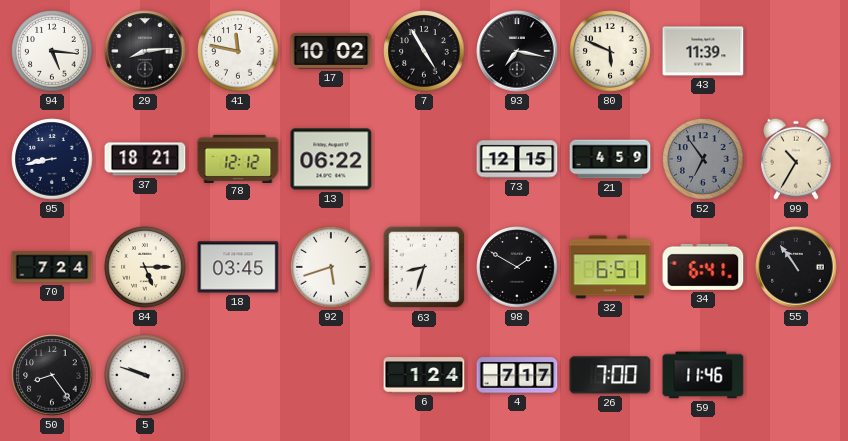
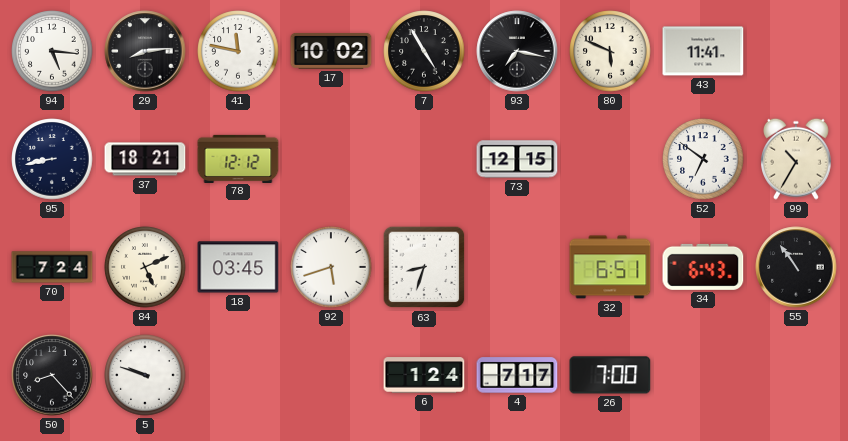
43: 11:39 -> 11:41
13: 06:22 -> none
21: 4:59 -> none
52: 6:54 -> 6:51
52 dial: grey -> white
84: 5:15 -> 5:11
98: 1:50 -> none
34: 6:41 -> 6:43
50: 8:24 -> 8:23
59: 11:46 -> none
